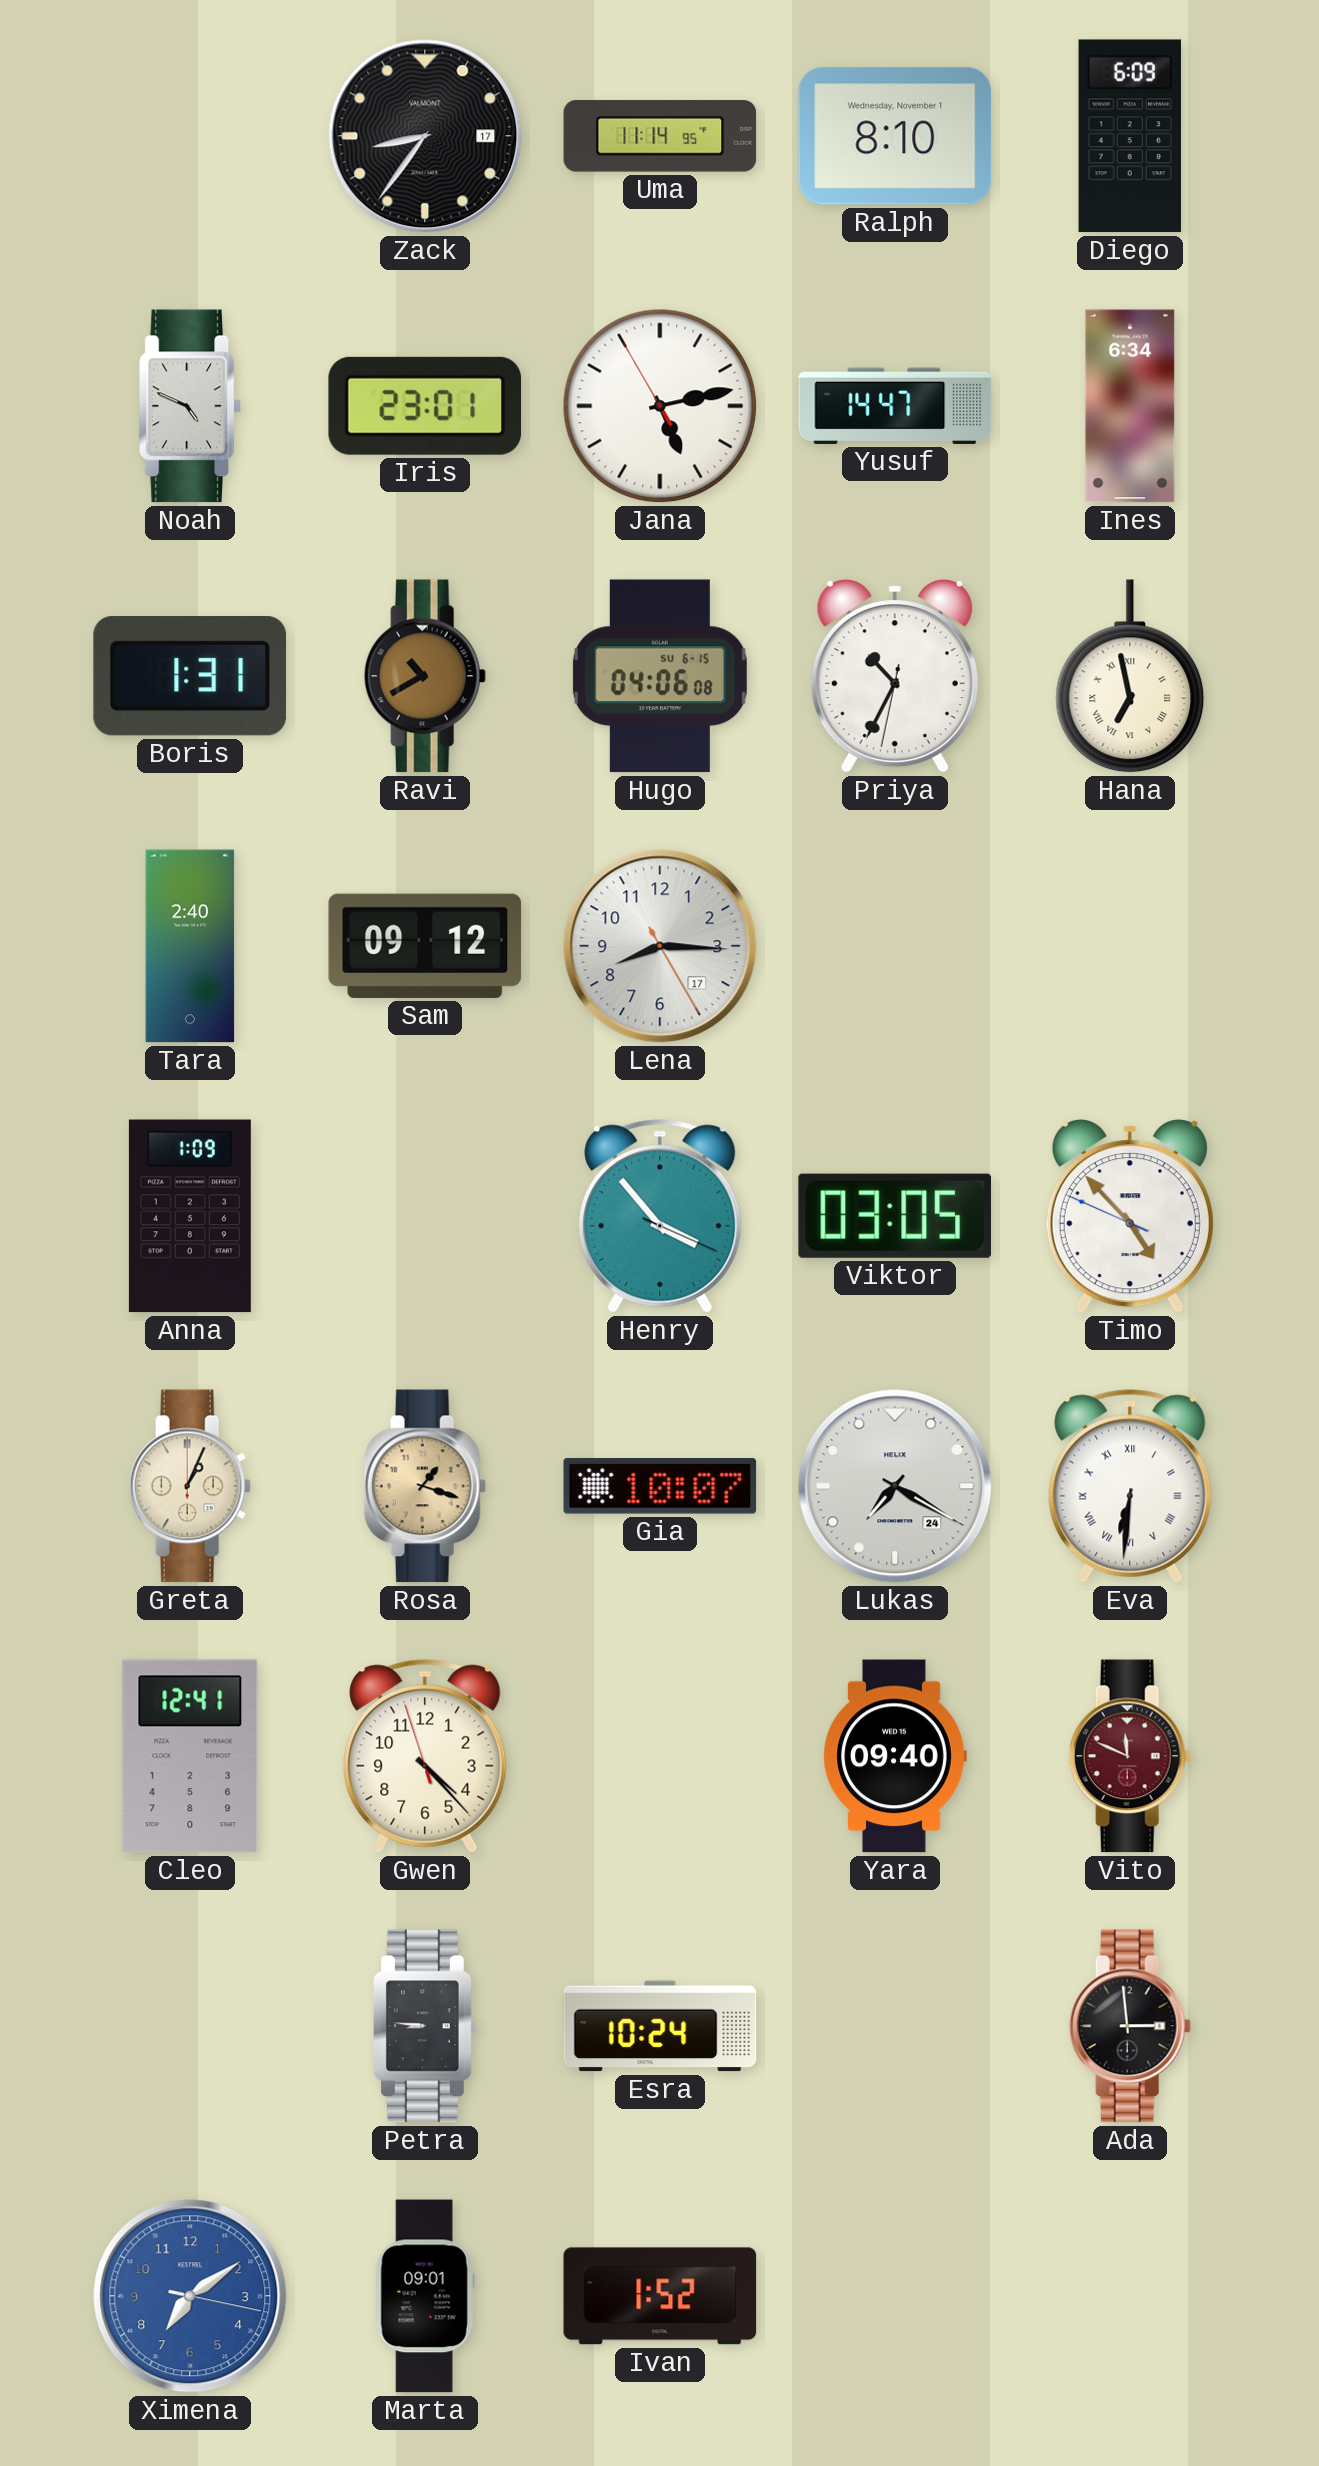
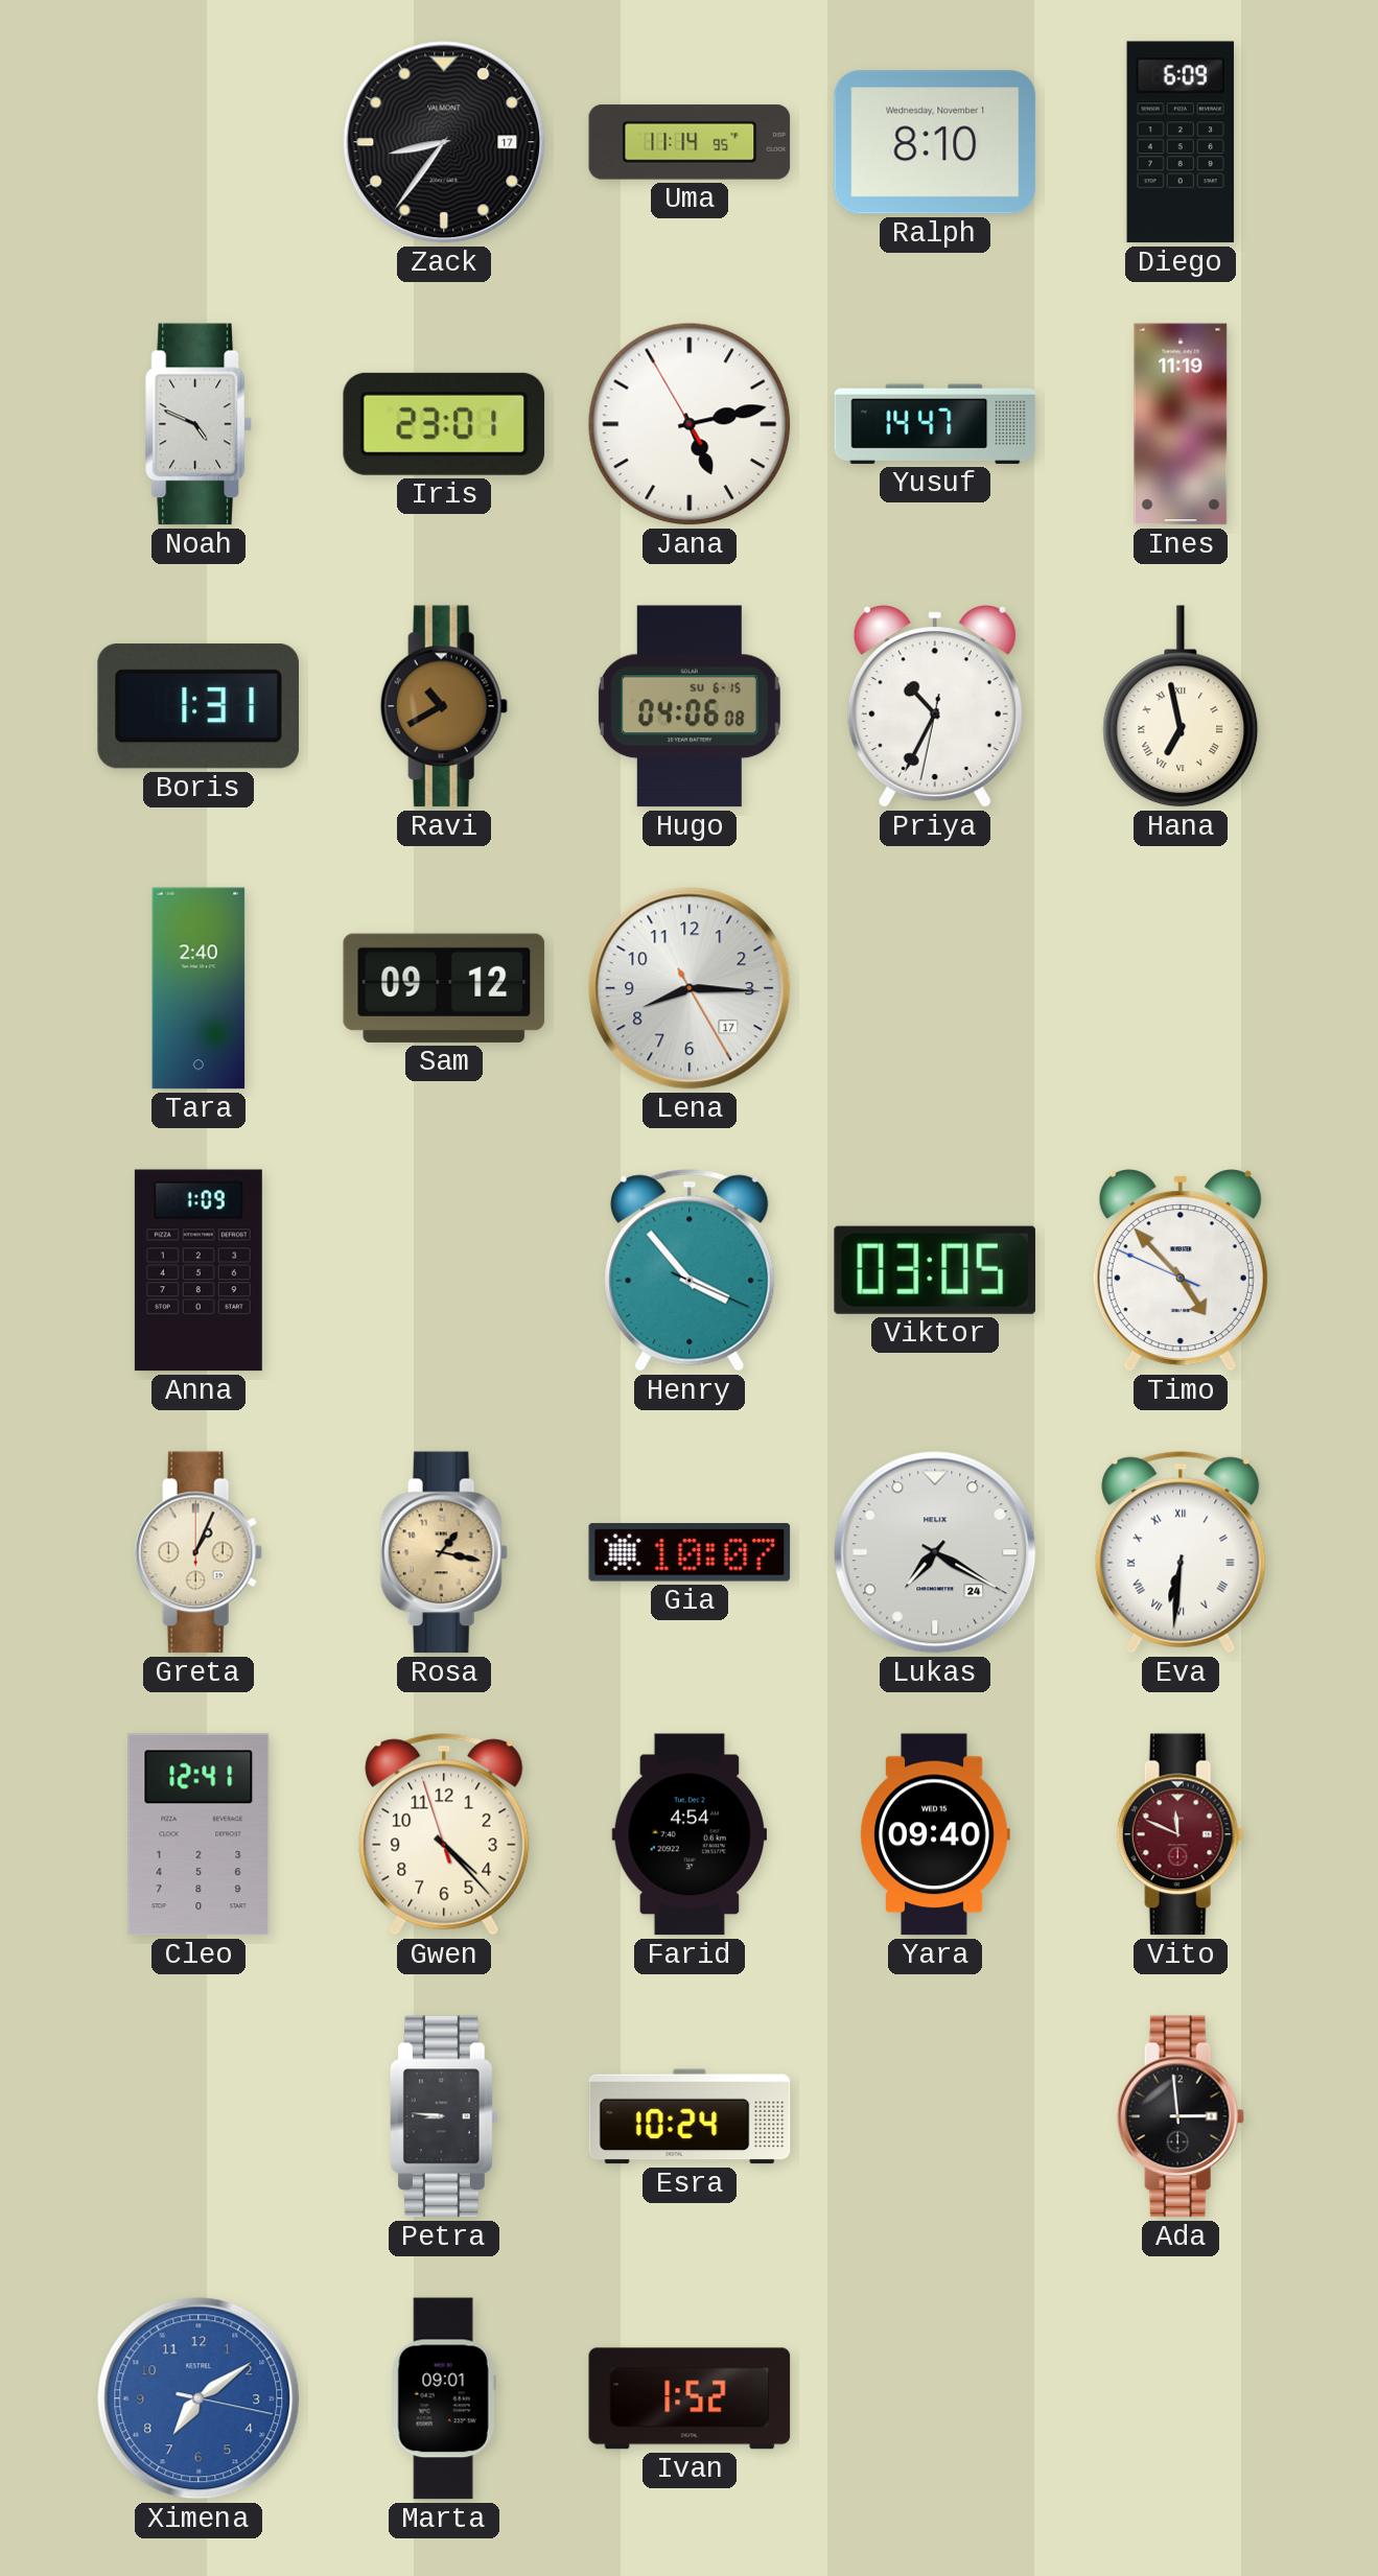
Ines: 6:34 -> 11:19
Rosa: 1:18 -> 1:17
Farid: none -> 4:54
